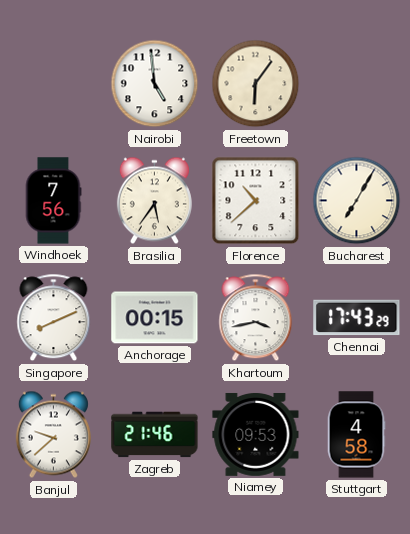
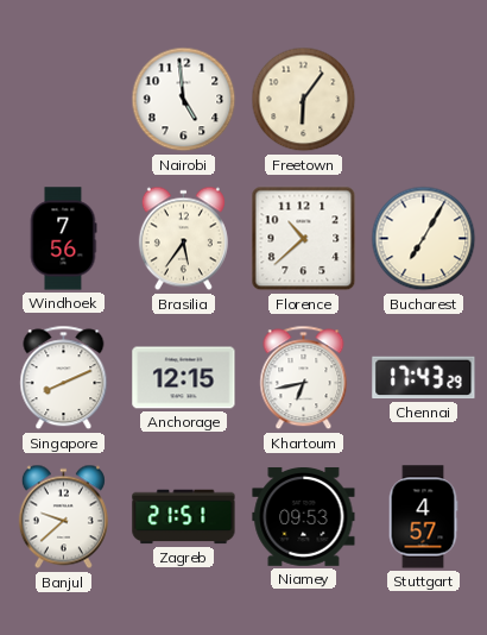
Anchorage: 00:15 -> 12:15
Khartoum: 3:43 -> 6:43
Zagreb: 21:46 -> 21:51
Stuttgart: 4:58 -> 4:57
